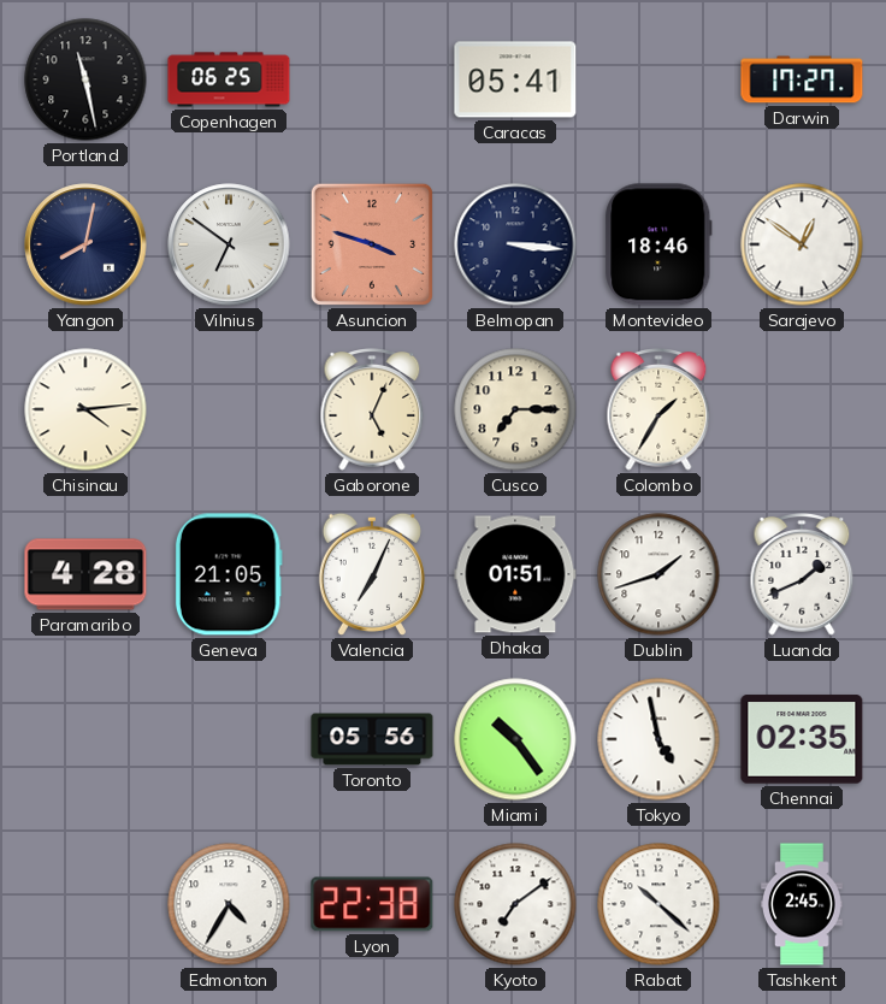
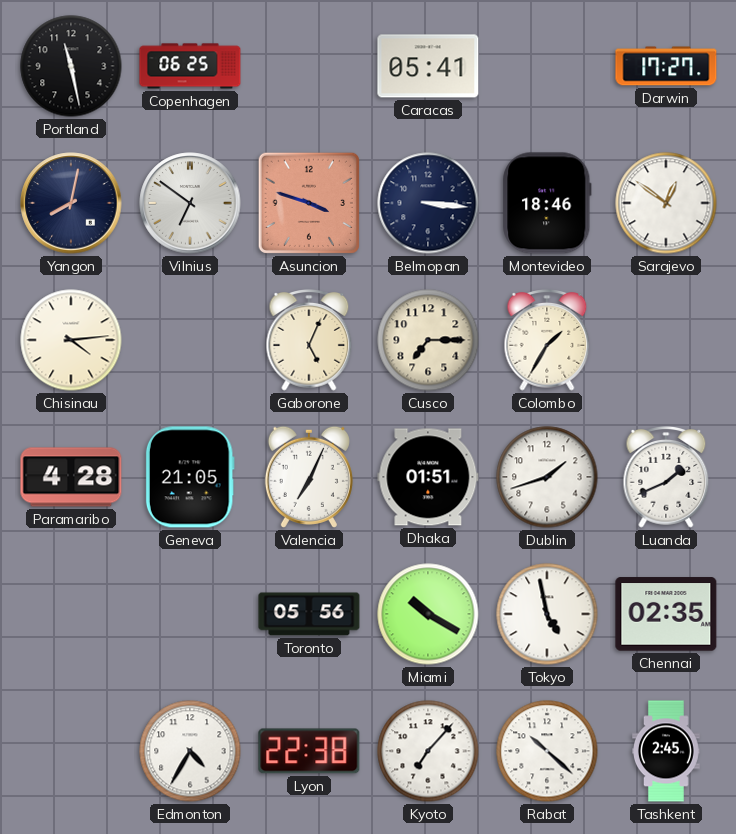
Miami: 10:24 -> 10:20
Kyoto: 7:09 -> 7:07
